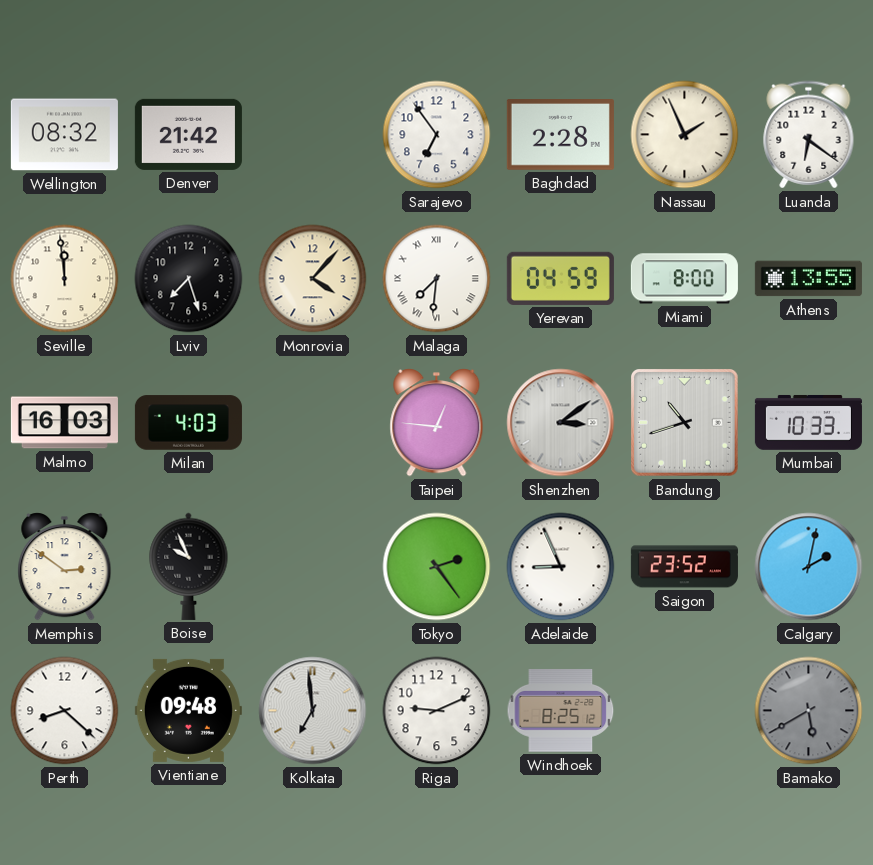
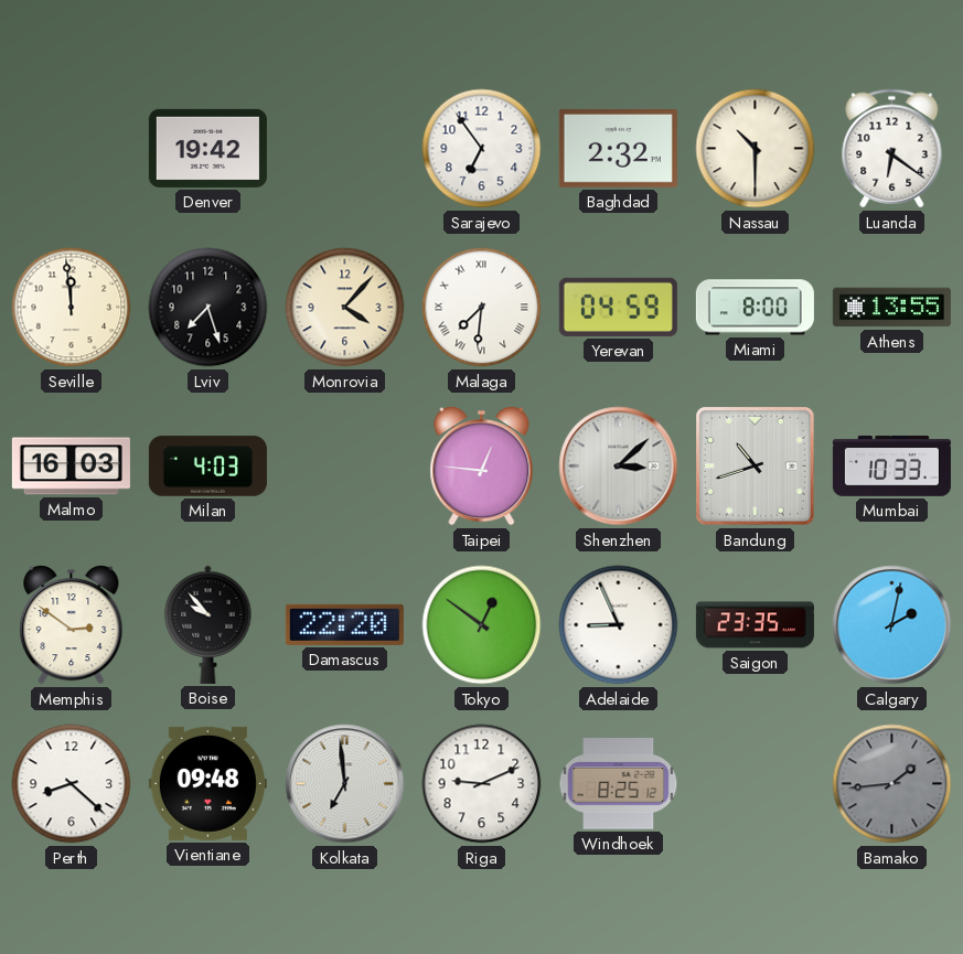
Wellington: 08:32 -> none
Denver: 21:42 -> 19:42
Baghdad: 2:28 -> 2:32
Nassau: 1:56 -> 10:30
Shenzhen: 3:09 -> 3:08
Boise: 9:56 -> 9:53
Damascus: none -> 22:20
Tokyo: 2:24 -> 12:51
Saigon: 23:52 -> 23:35
Bamako: 5:40 -> 1:44
